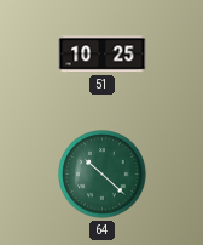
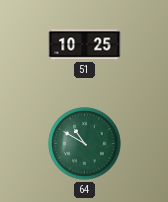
64: 10:22 -> 10:50
